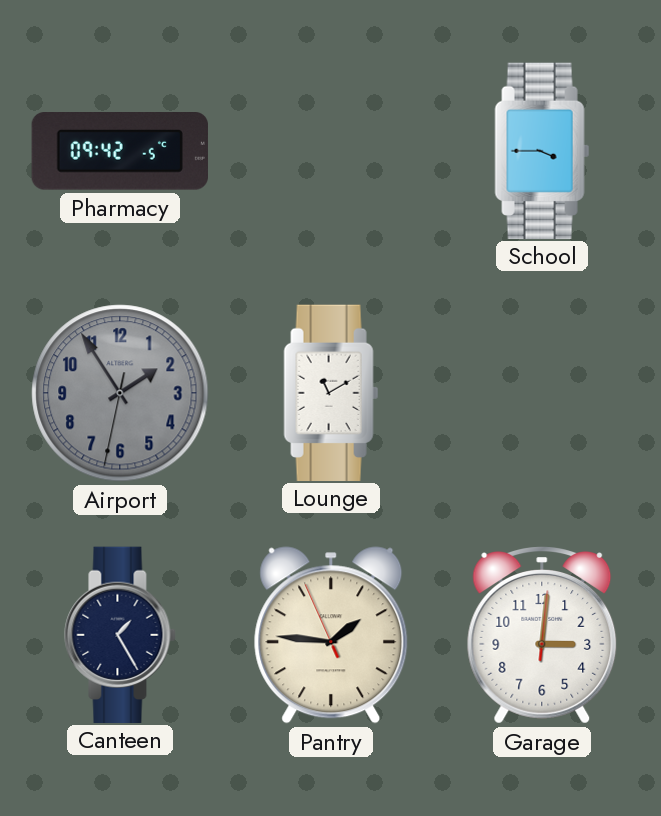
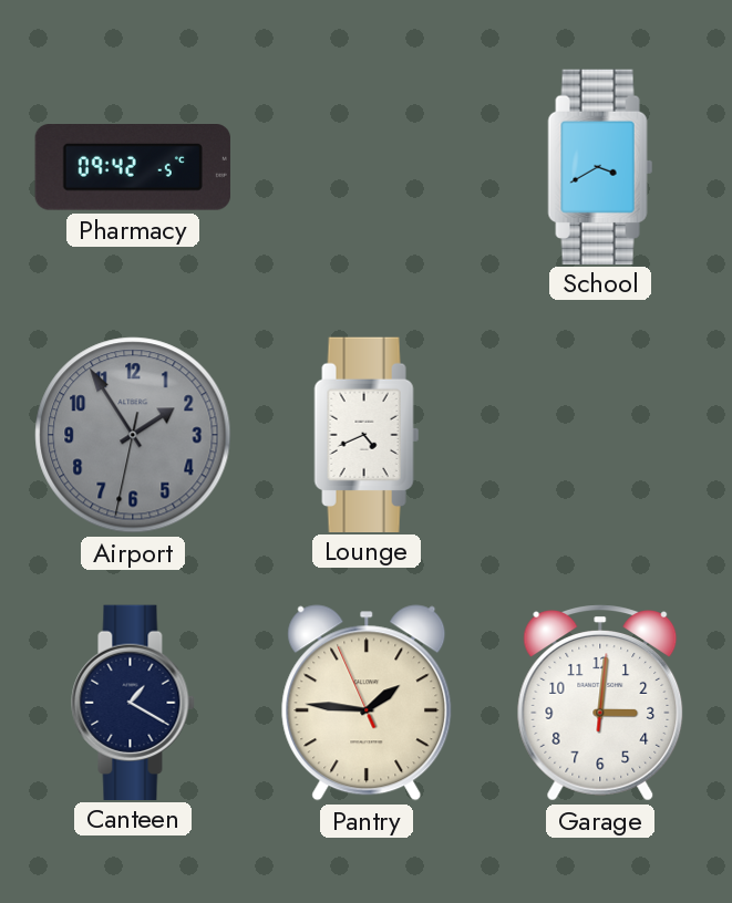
School: 3:45 -> 3:40
Lounge: 11:10 -> 4:41
Canteen: 1:25 -> 1:20
